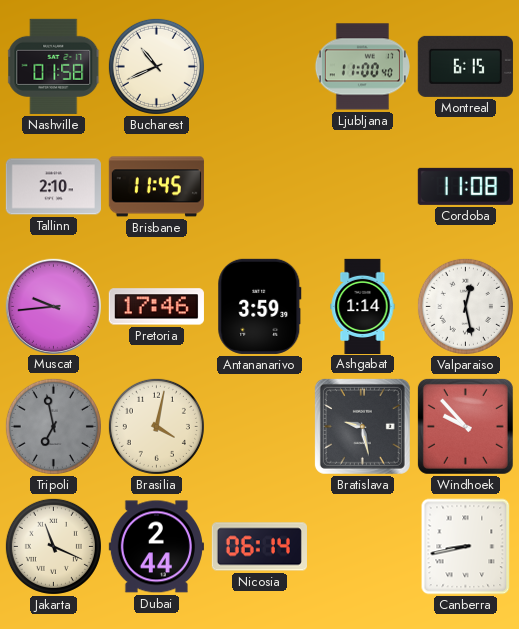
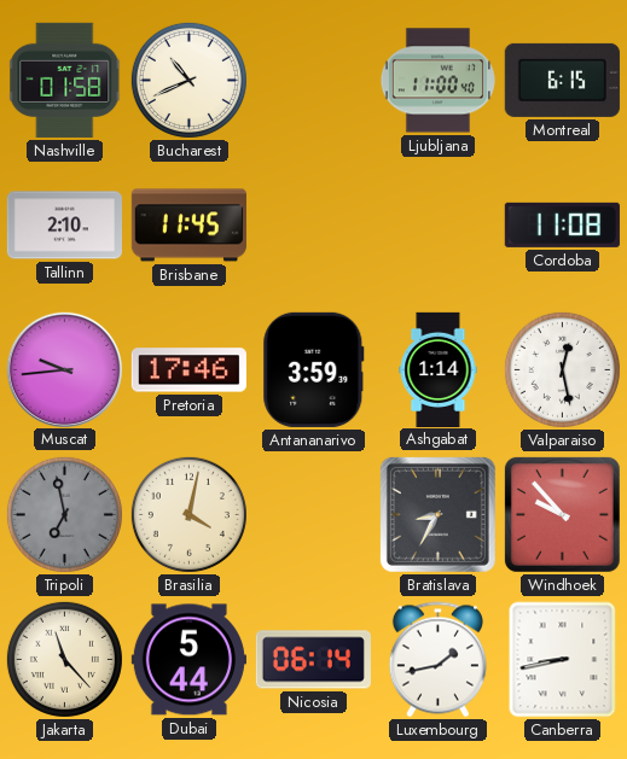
Bratislava: 9:28 -> 8:35
Jakarta: 11:19 -> 11:23
Dubai: 2:44 -> 5:44
Luxembourg: none -> 1:43
